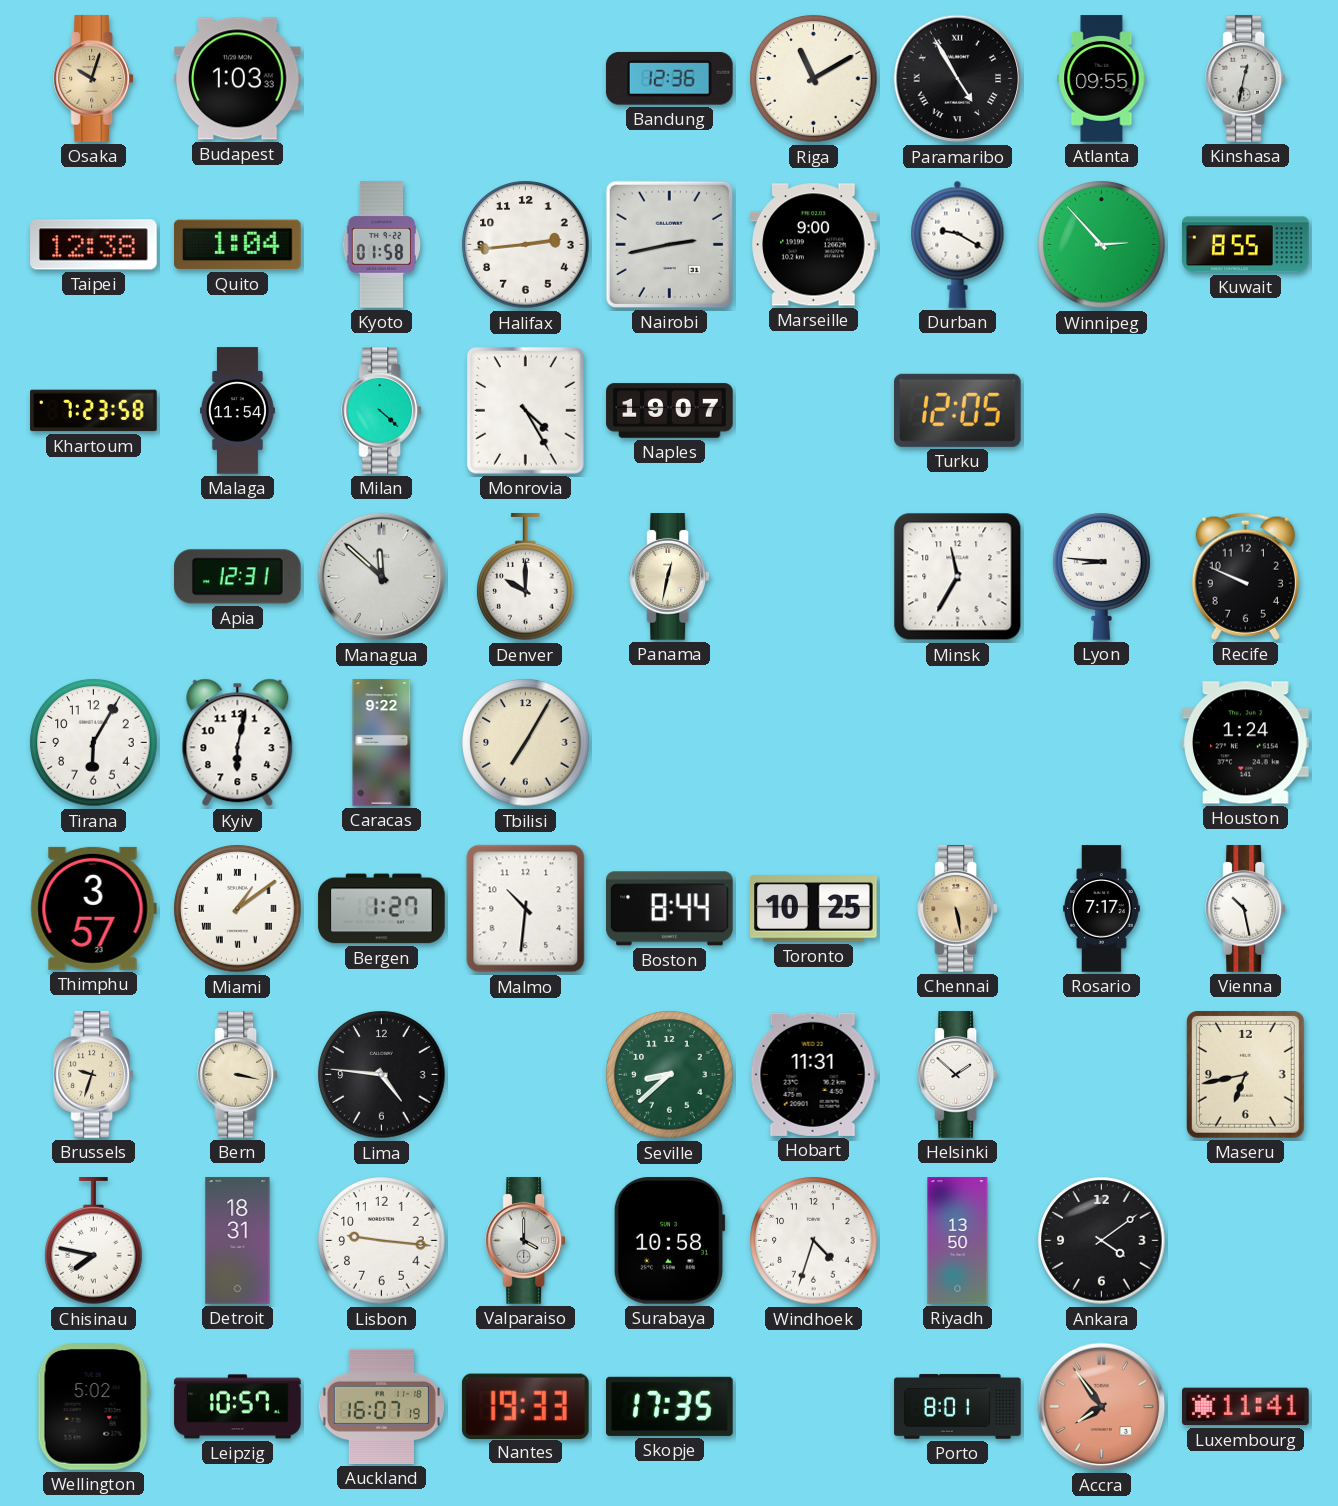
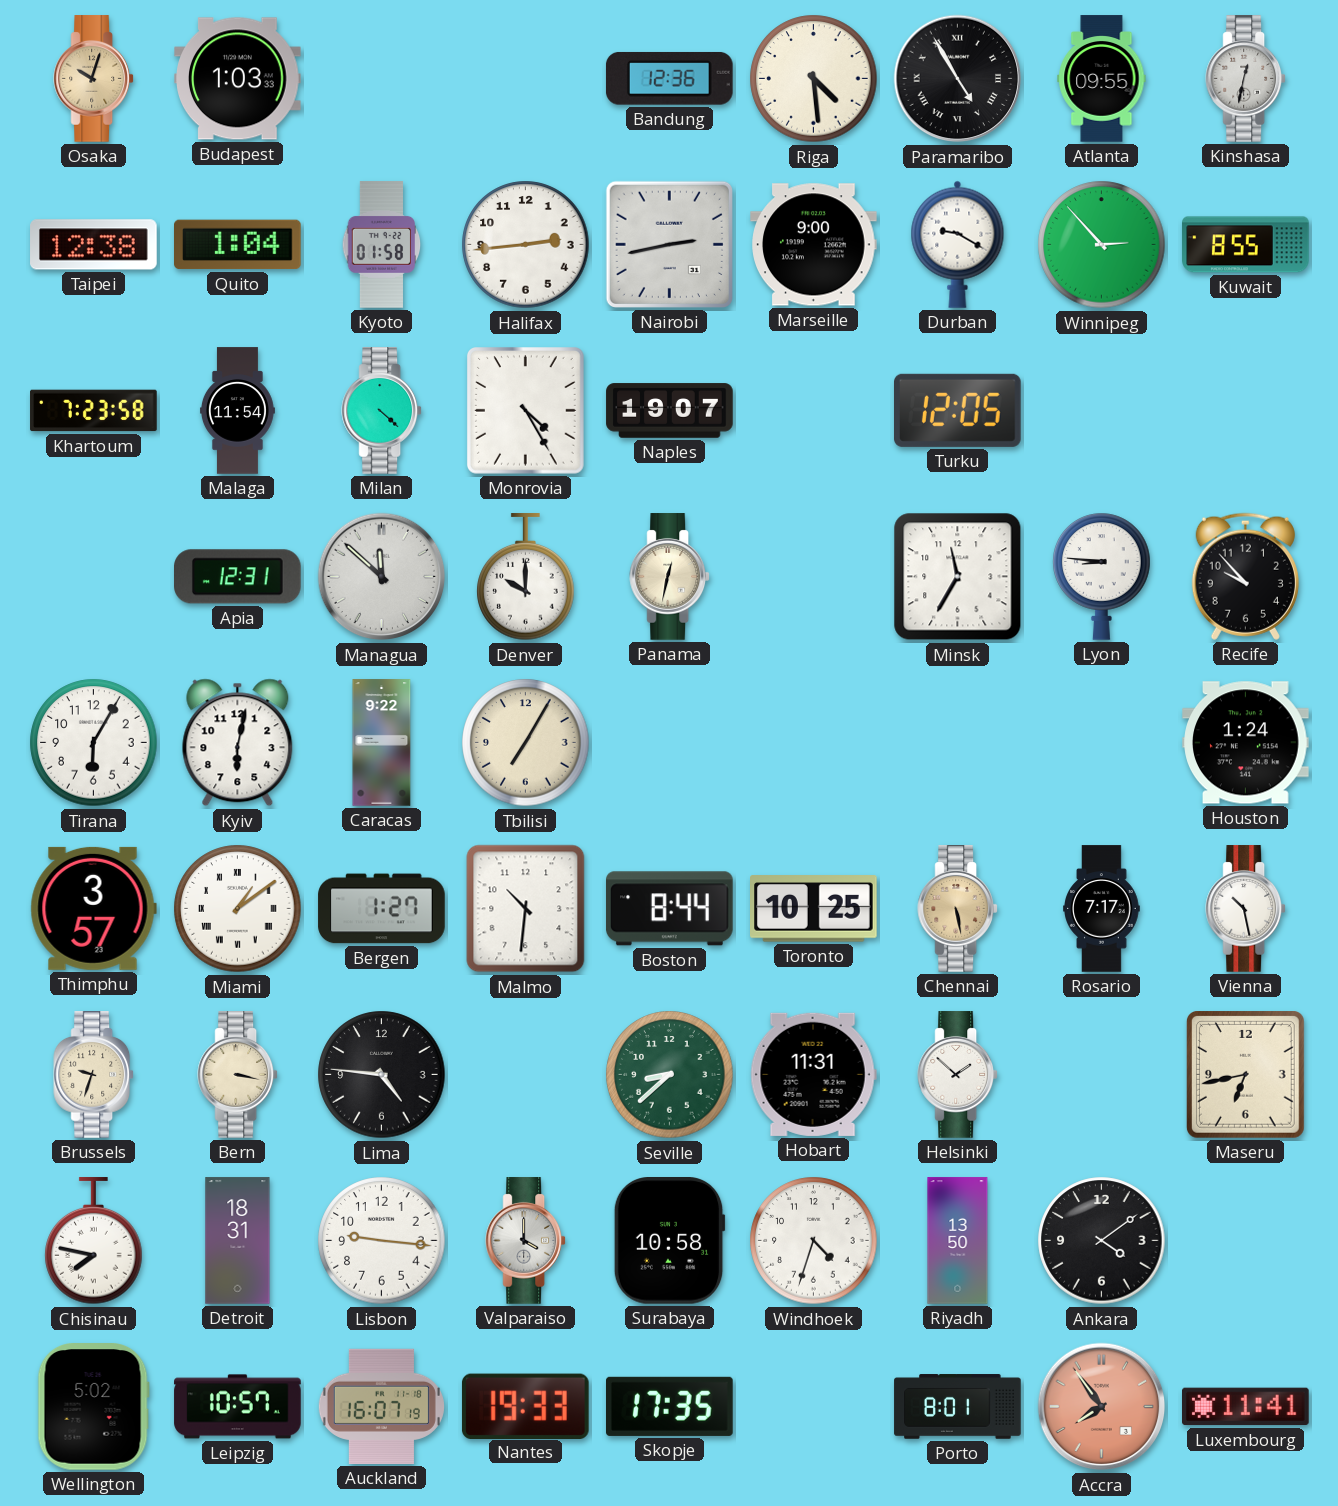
Riga: 11:10 -> 4:29
Recife: 9:49 -> 9:53
